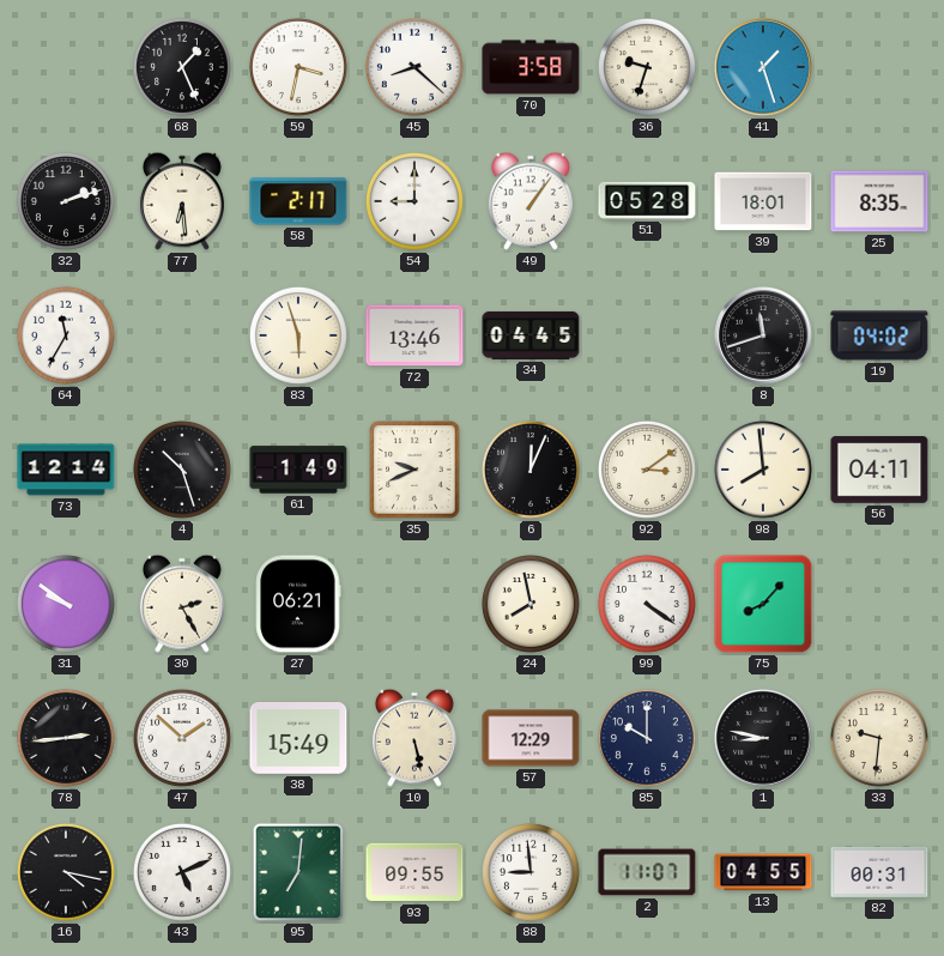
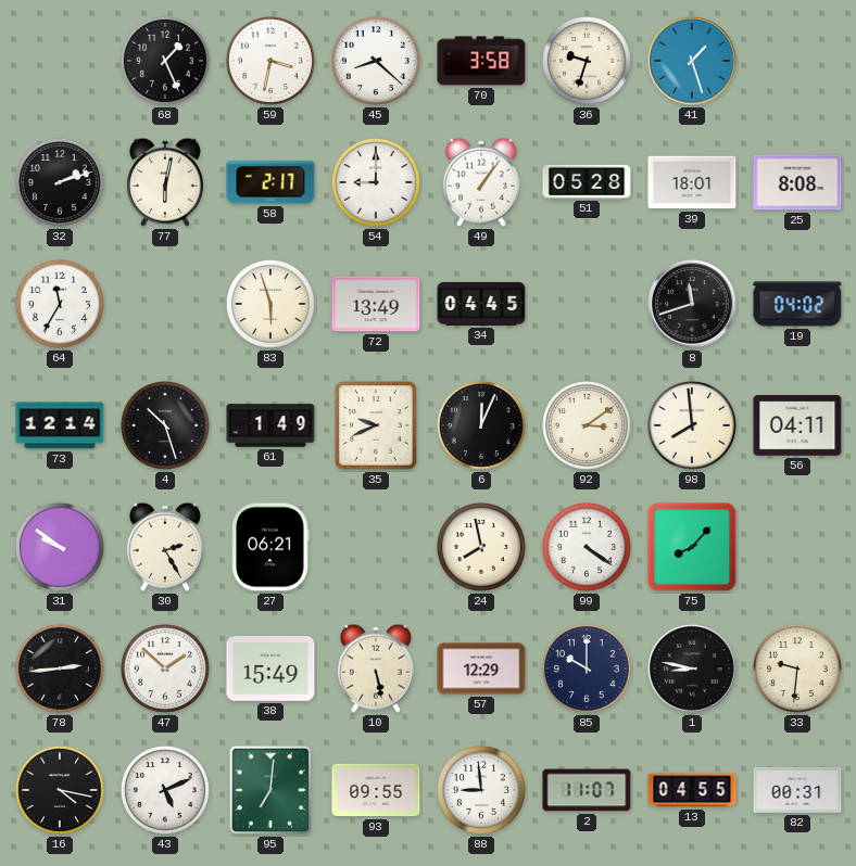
77: 6:29 -> 6:02
25: 8:35 -> 8:08
72: 13:46 -> 13:49
